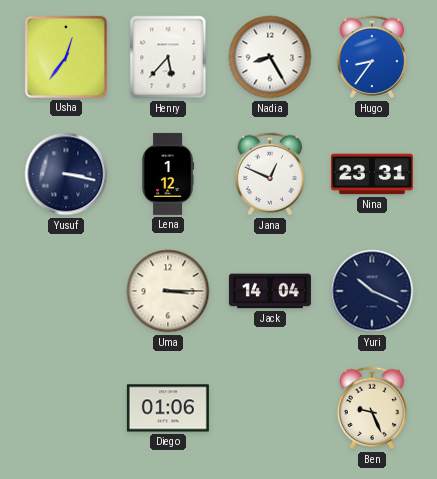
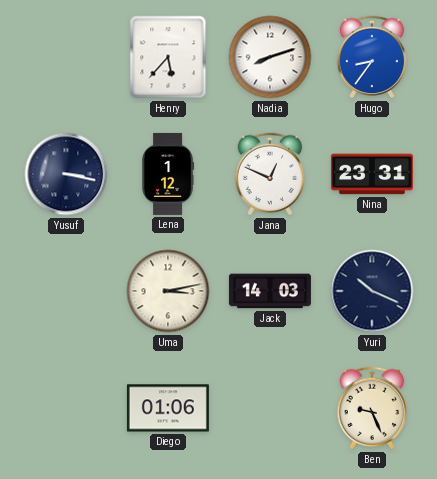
Usha: 12:36 -> none
Nadia: 8:25 -> 8:12
Uma: 3:15 -> 3:13
Jack: 14:04 -> 14:03
